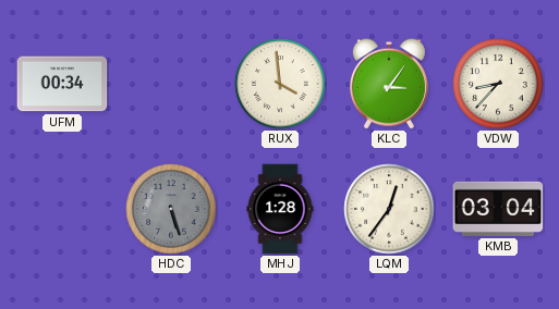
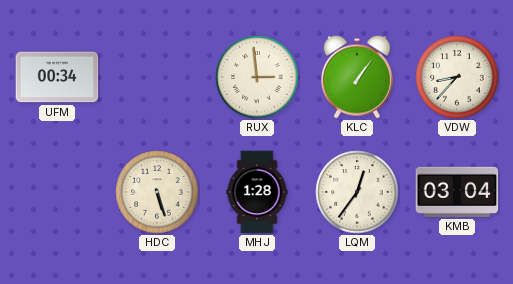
RUX: 3:59 -> 2:59
KLC: 3:06 -> 1:06
HDC dial: grey -> cream
